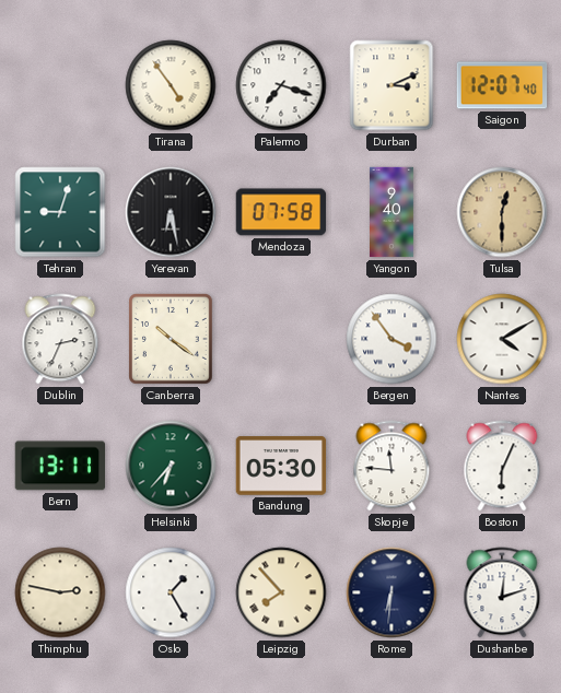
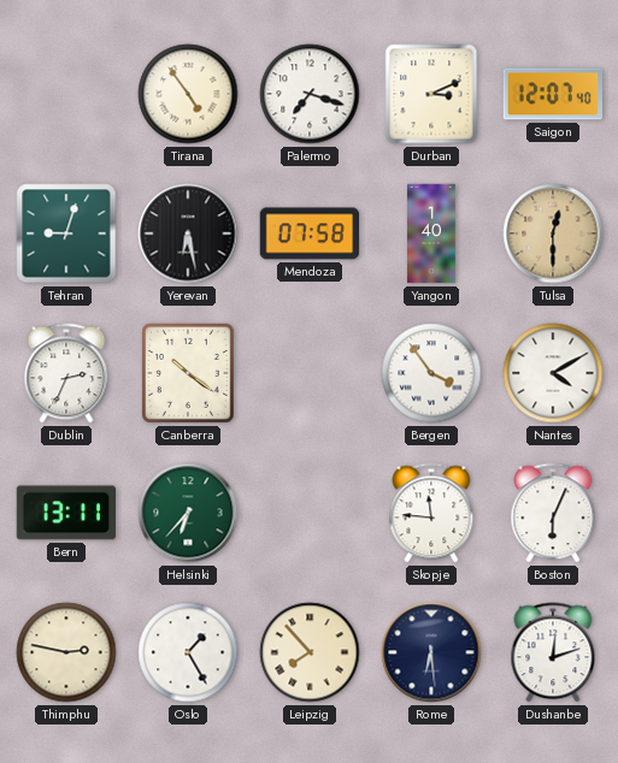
Yangon: 9:40 -> 1:40
Bandung: 05:30 -> none
Rome: 6:31 -> 6:29
